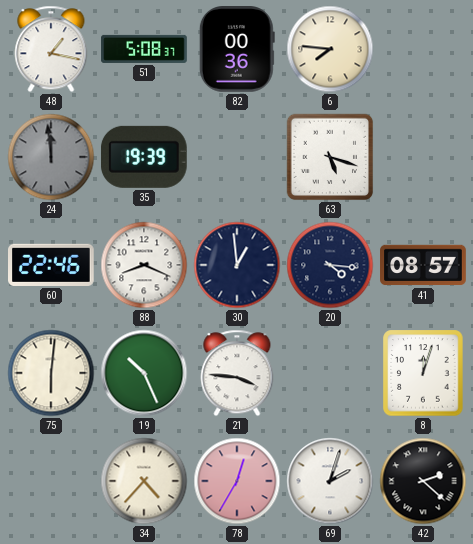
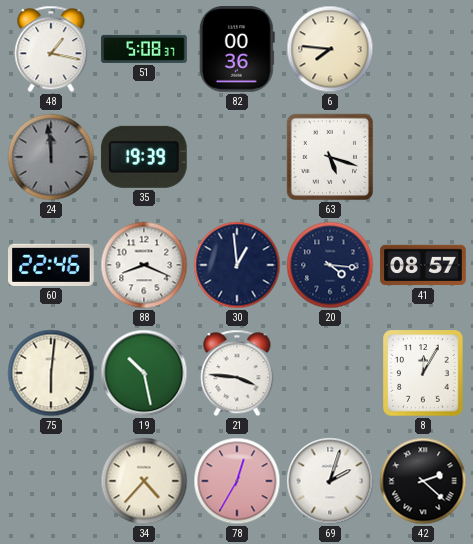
19: 10:26 -> 10:28
8: 12:03 -> 12:05
